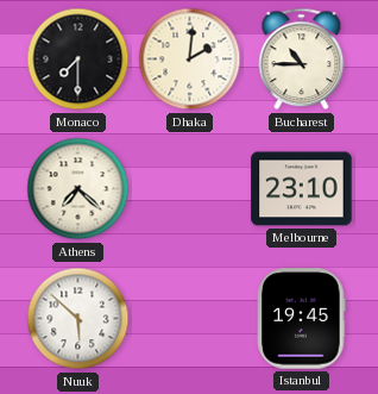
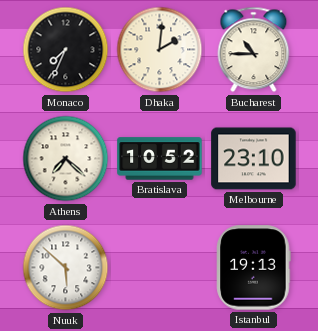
Monaco: 7:30 -> 7:34
Bratislava: none -> 10:52
Istanbul: 19:45 -> 19:13
